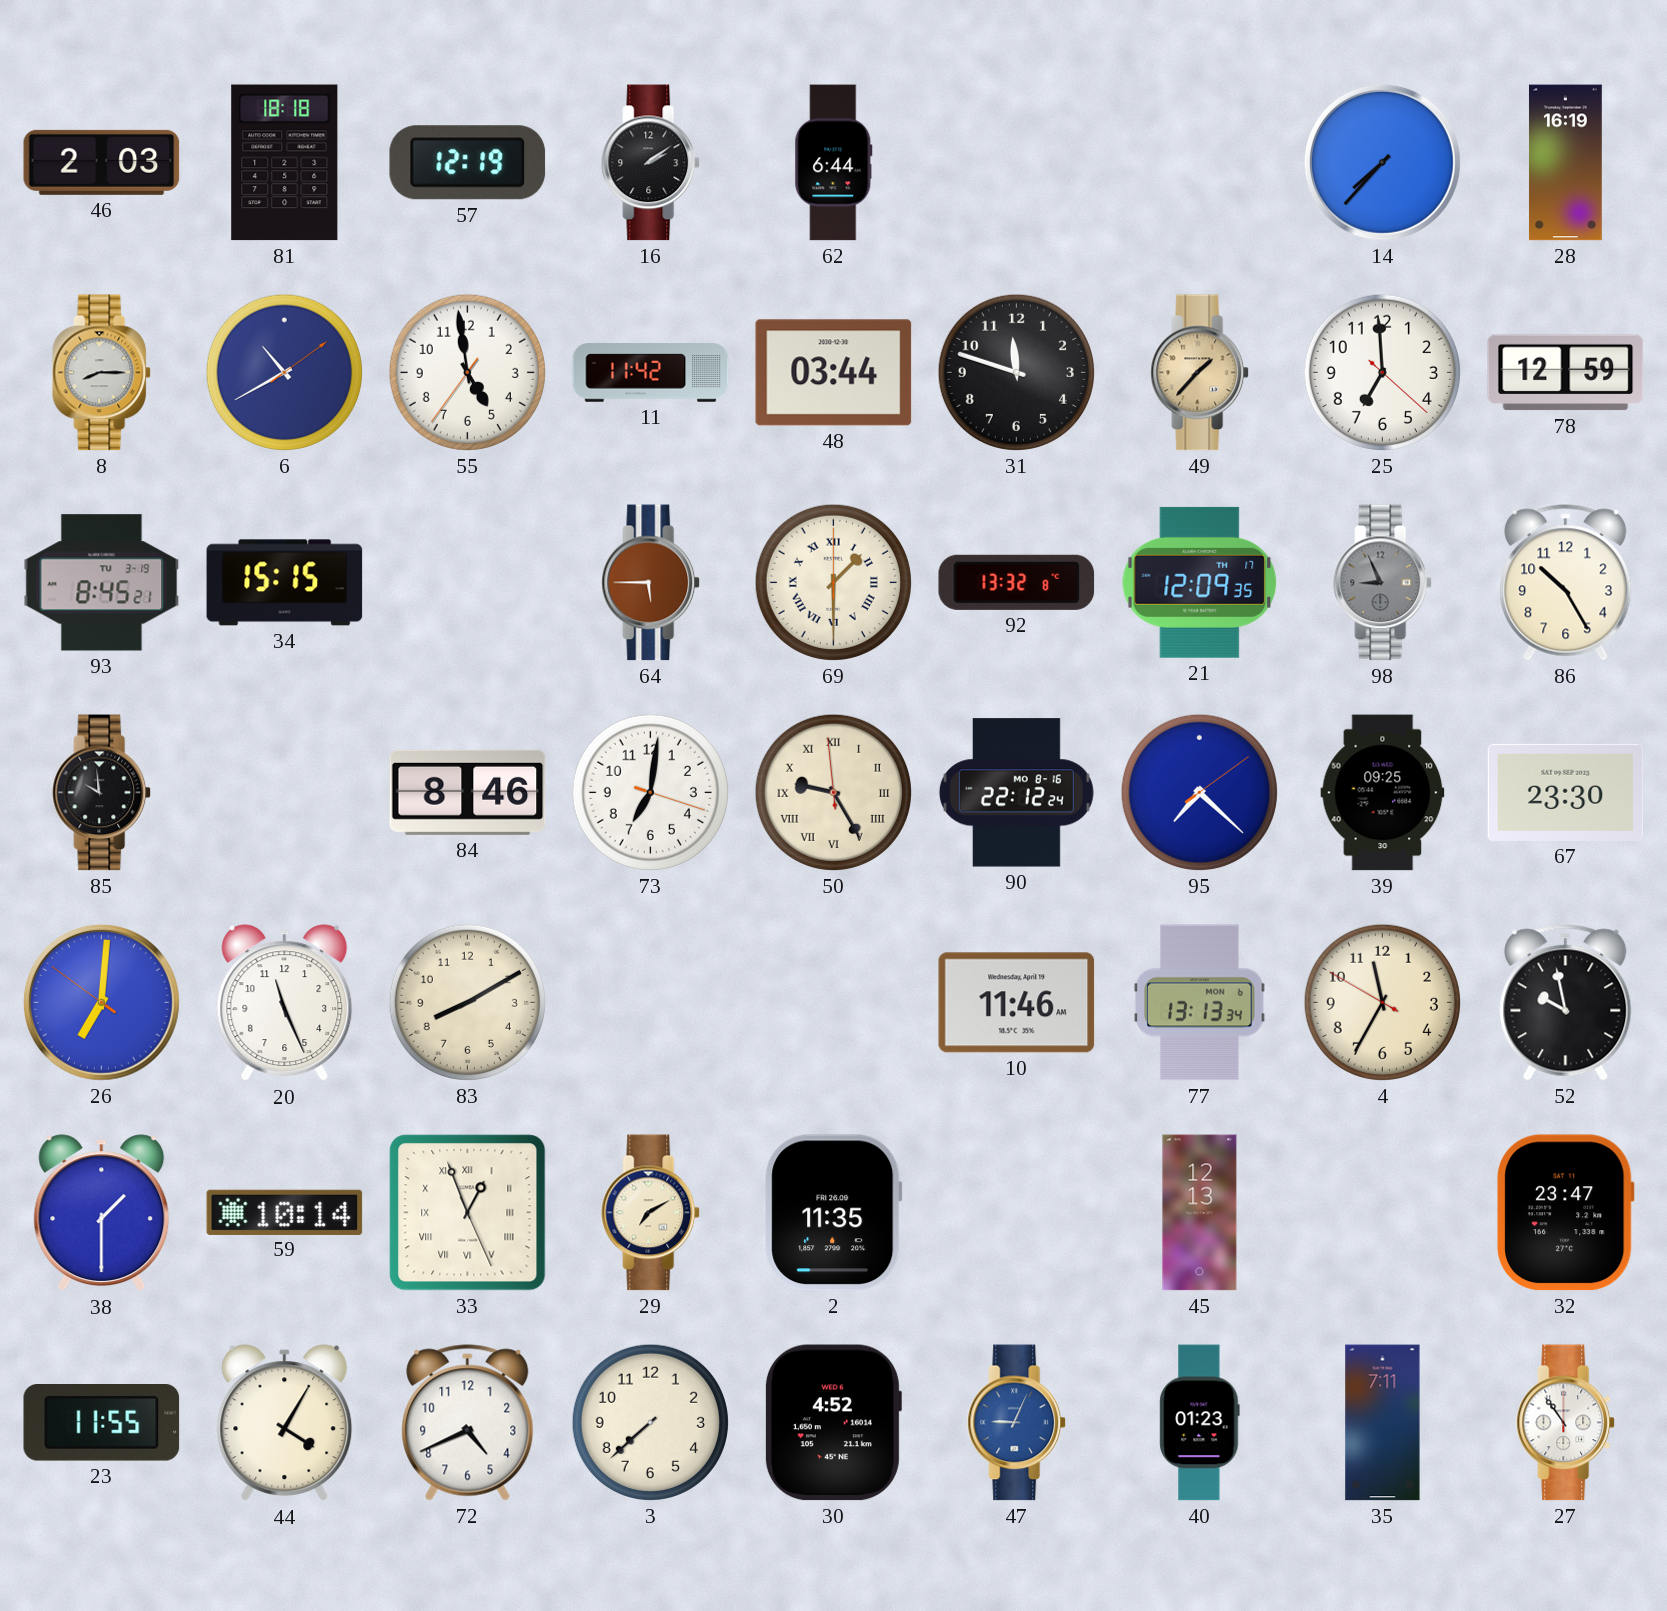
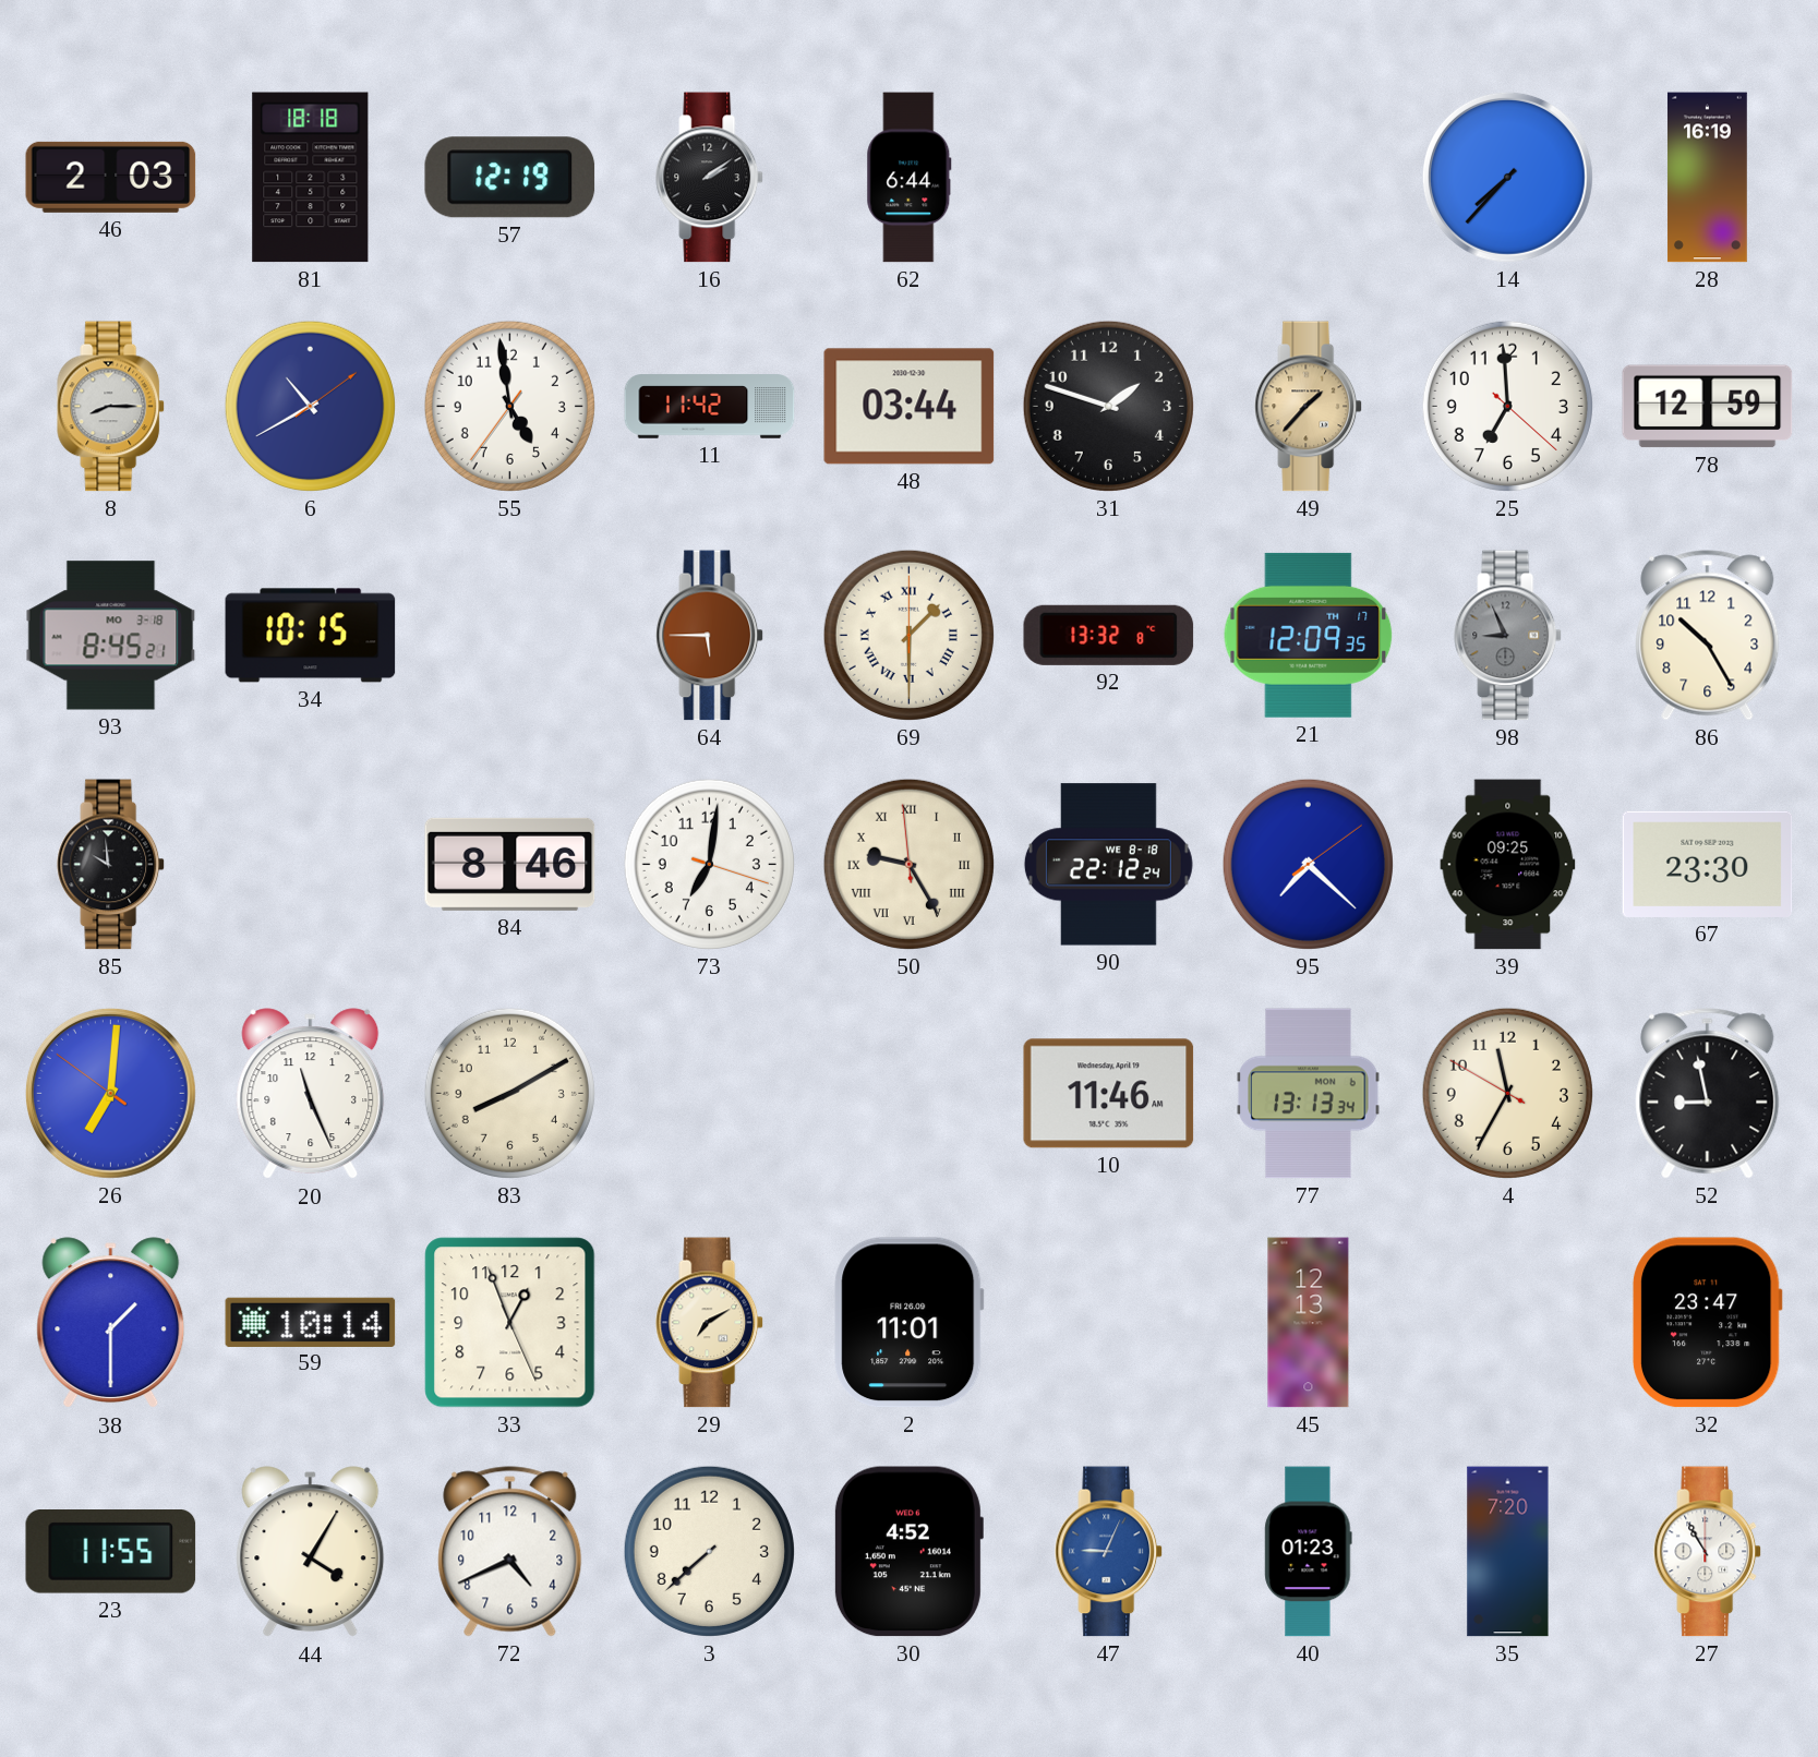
31: 11:48 -> 1:48
93 date: TU 3-19 -> MO 3-18
34: 15:15 -> 10:15
90 date: MO 8-16 -> WE 8-18
52: 9:58 -> 8:58
33 numerals: Roman -> Arabic
2: 11:35 -> 11:01
35: 7:11 -> 7:20
27: 10:54 -> 10:55
